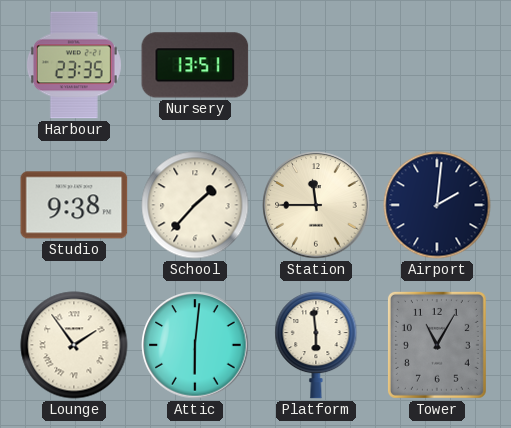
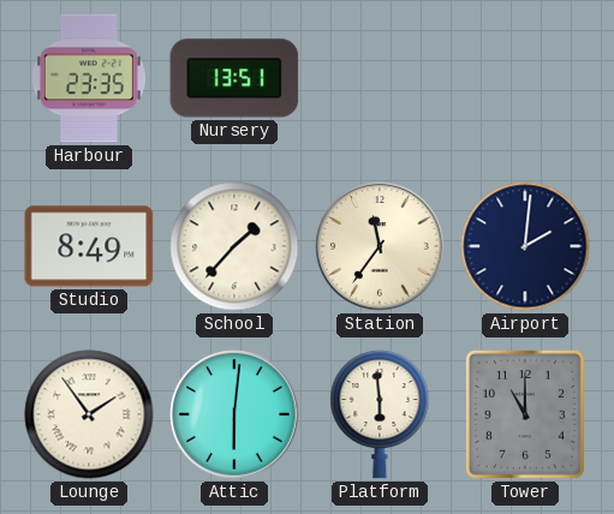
Studio: 9:38 -> 8:49
Station: 11:45 -> 11:36
Tower: 11:05 -> 11:00
